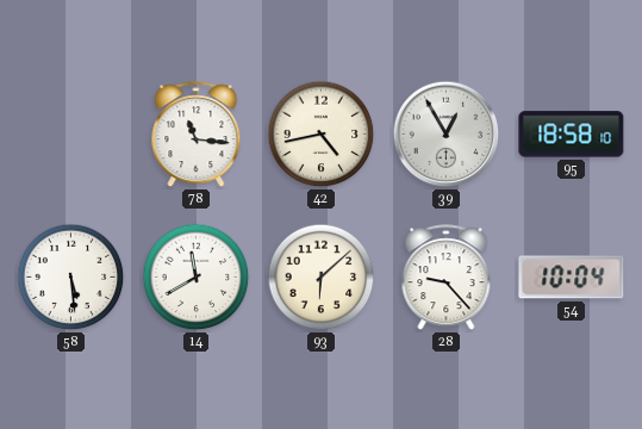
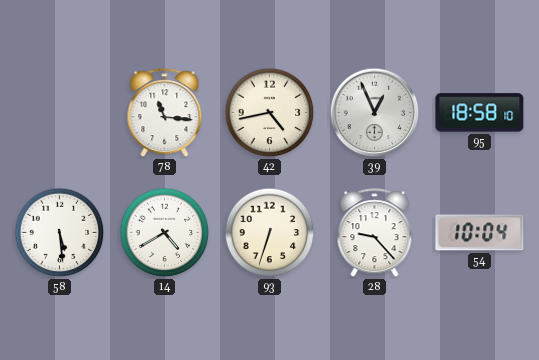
39: 12:55 -> 12:56
14: 11:40 -> 4:40
93: 6:08 -> 6:33
